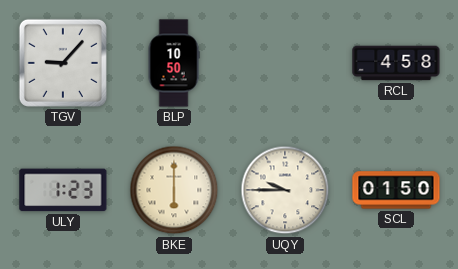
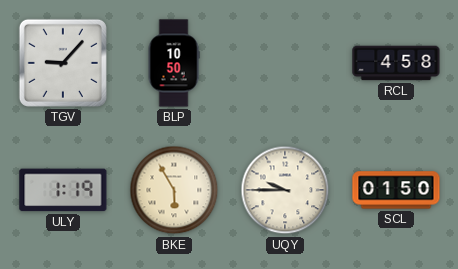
ULY: 1:23 -> 1:19
BKE: 6:00 -> 5:55
